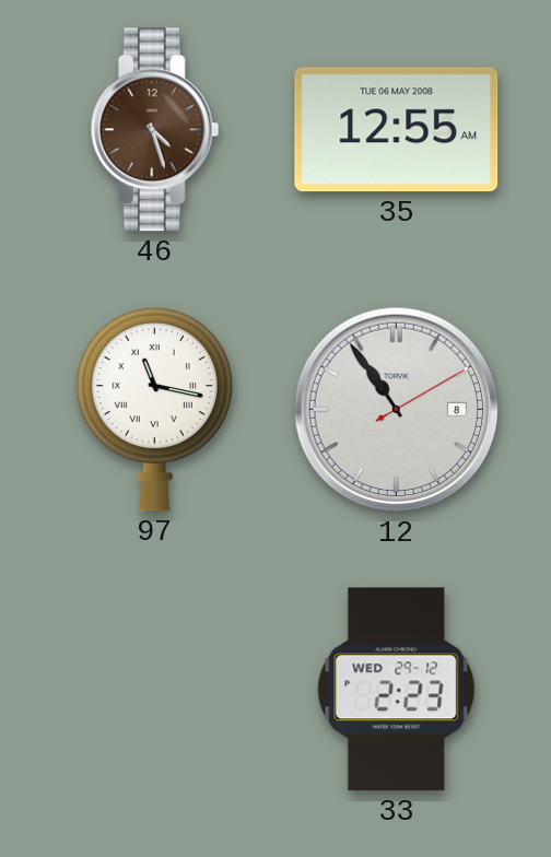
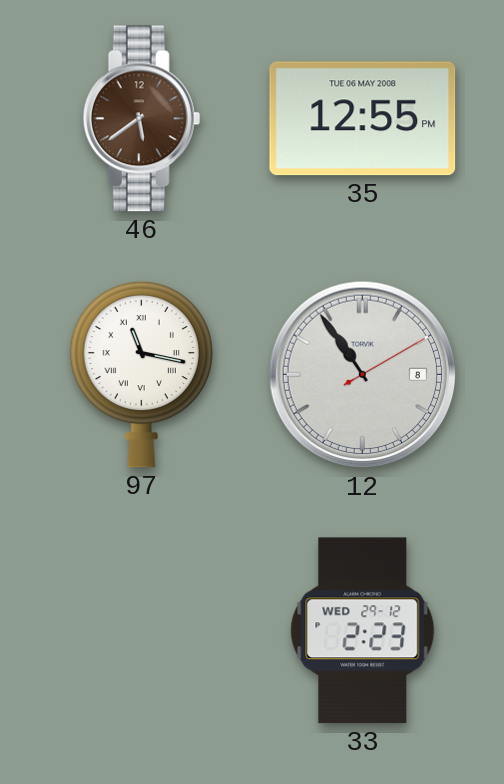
46: 4:27 -> 5:39
35: 12:55 AM -> 12:55 PM
